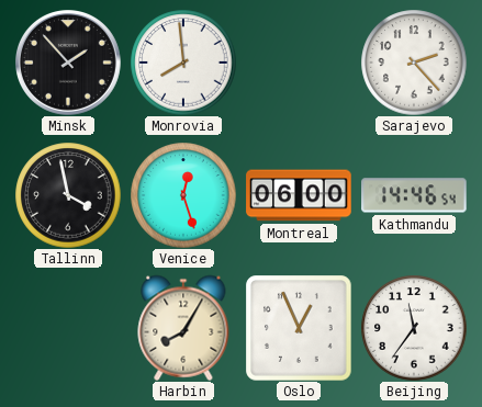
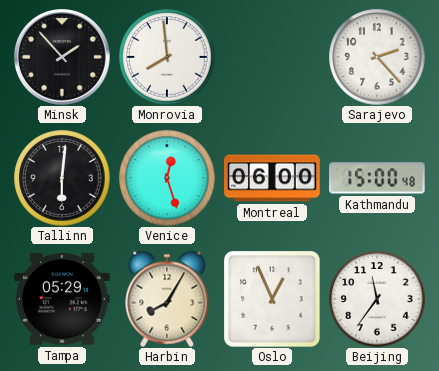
Tallinn: 3:58 -> 6:01
Kathmandu: 14:46 -> 15:00
Tampa: none -> 05:29
